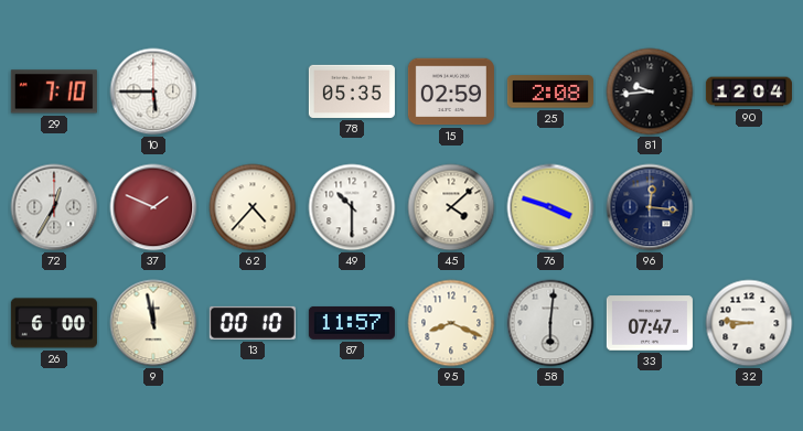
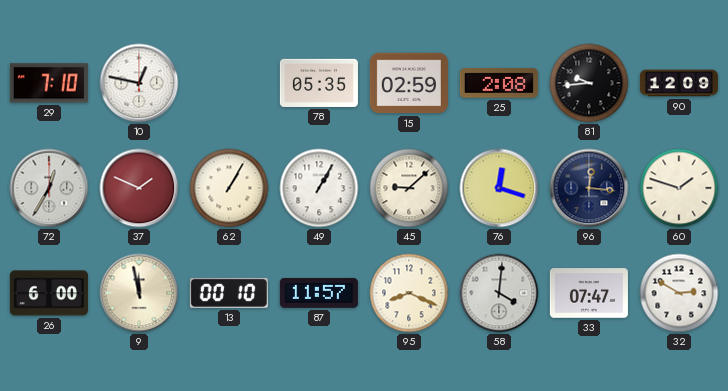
10: 5:45 -> 12:47
90: 12:04 -> 12:09
62: 4:37 -> 1:05
49: 10:30 -> 1:05
45: 4:08 -> 9:08
76: 3:48 -> 12:18
60: none -> 1:48
58: 6:01 -> 4:01
32: 8:46 -> 2:50
